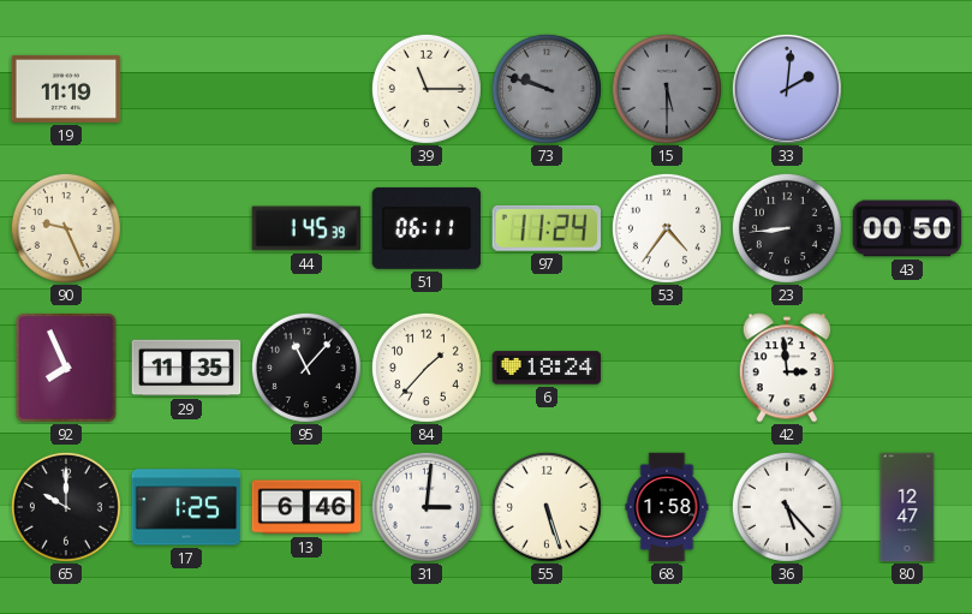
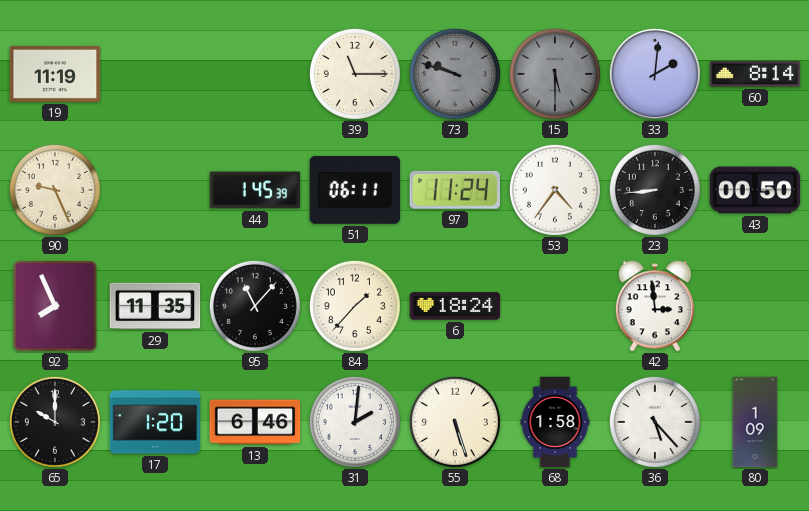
60: none -> 8:14
17: 1:25 -> 1:20
31: 3:01 -> 2:01
80: 12:47 -> 1:09
